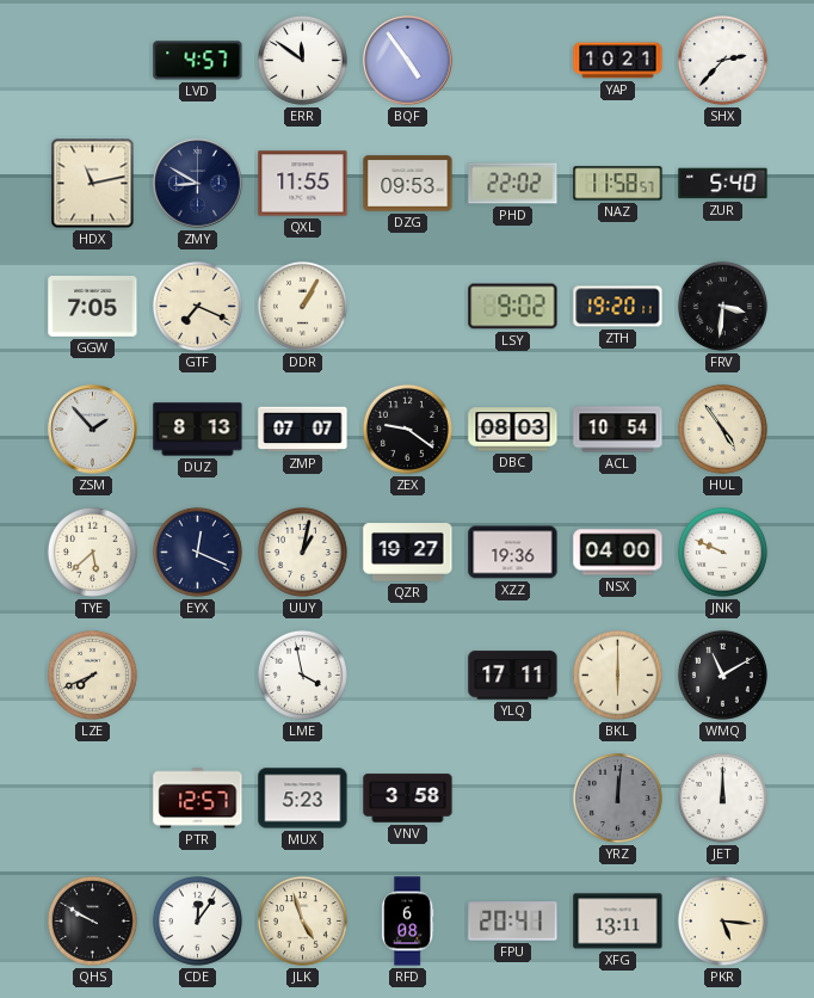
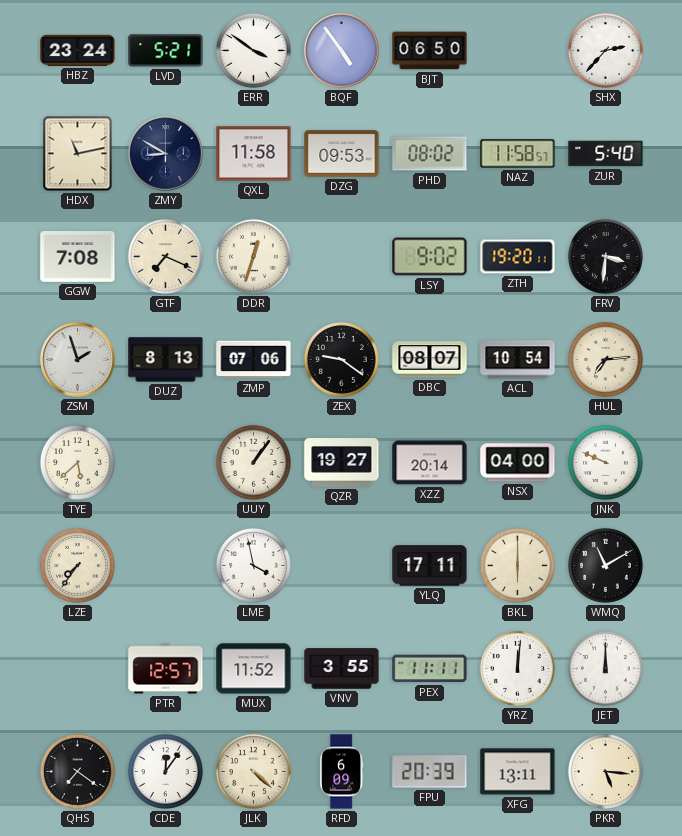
HBZ: none -> 23:24
LVD: 4:57 -> 5:21
ERR: 11:51 -> 3:51
BJT: none -> 06:50
YAP: 10:21 -> none
QXL: 11:55 -> 11:58
PHD: 22:02 -> 08:02
GGW: 7:05 -> 7:08
DDR: 1:05 -> 12:33
ZSM: 1:53 -> 1:57
ZMP: 07:07 -> 07:06
DBC: 08:03 -> 08:07
HUL: 4:54 -> 7:14
EYX: 12:19 -> none
UUY: 1:02 -> 1:06
XZZ: 19:36 -> 20:14
LZE: 7:41 -> 7:36
MUX: 5:23 -> 11:52
VNV: 3:58 -> 3:55
PEX: none -> 11:11
YRZ dial: grey -> white
QHS: 9:50 -> 7:21
JLK: 4:57 -> 4:22
RFD: 6:08 -> 6:09
FPU: 20:41 -> 20:39
